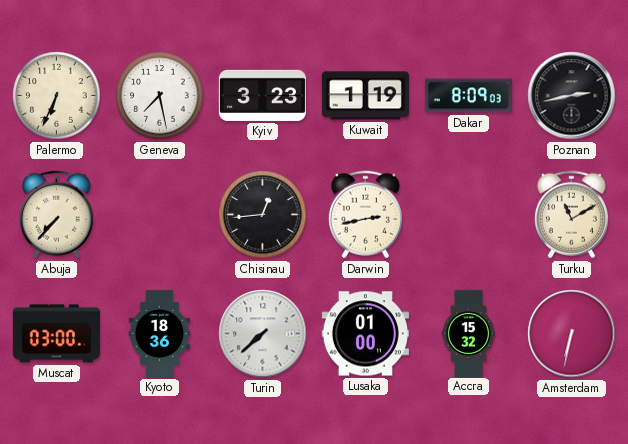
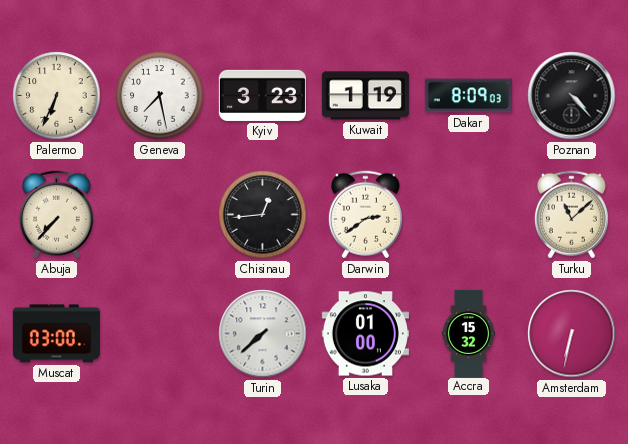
Poznan: 2:43 -> 4:23
Darwin: 2:43 -> 2:39
Turku: 11:10 -> 11:08
Kyoto: 18:36 -> none
